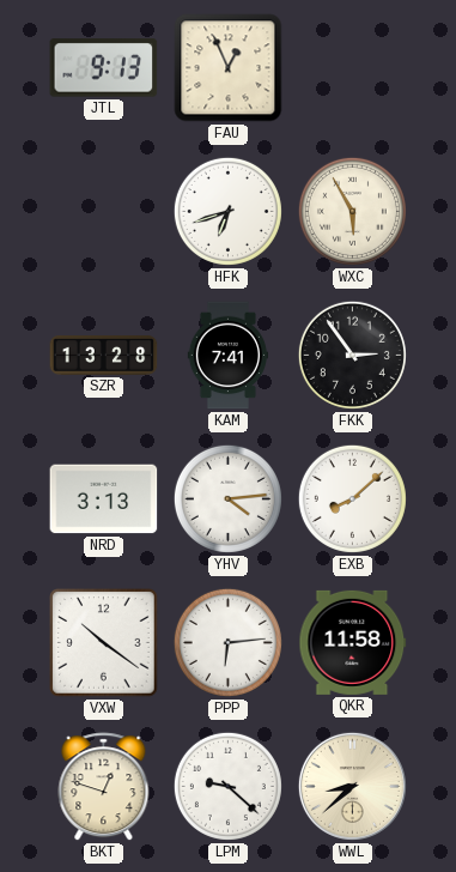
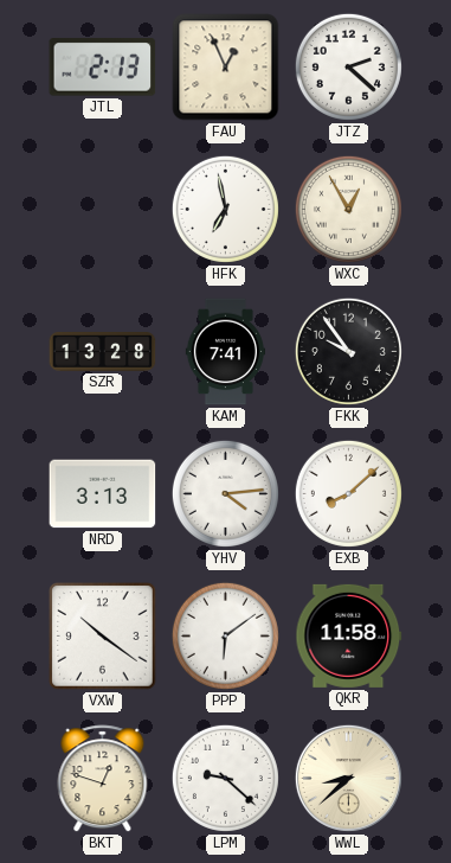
JTL: 9:13 -> 2:13
JTZ: none -> 2:22
HFK: 6:42 -> 6:58
WXC: 5:55 -> 12:55
FKK: 2:54 -> 9:54
PPP: 6:14 -> 6:09
